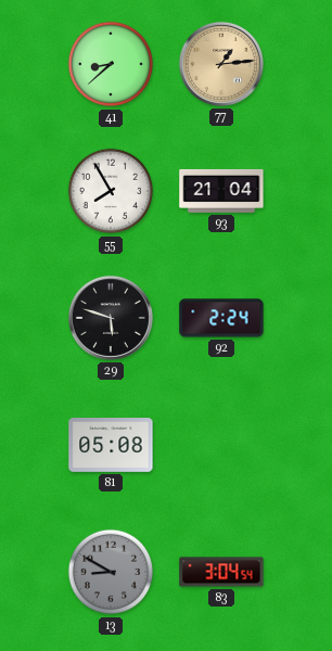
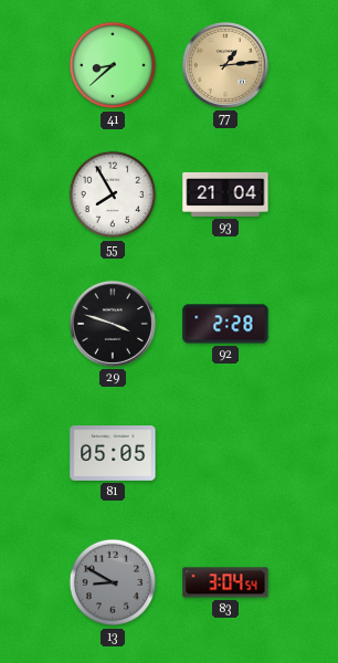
29: 5:48 -> 3:48
92: 2:24 -> 2:28
81: 05:08 -> 05:05
